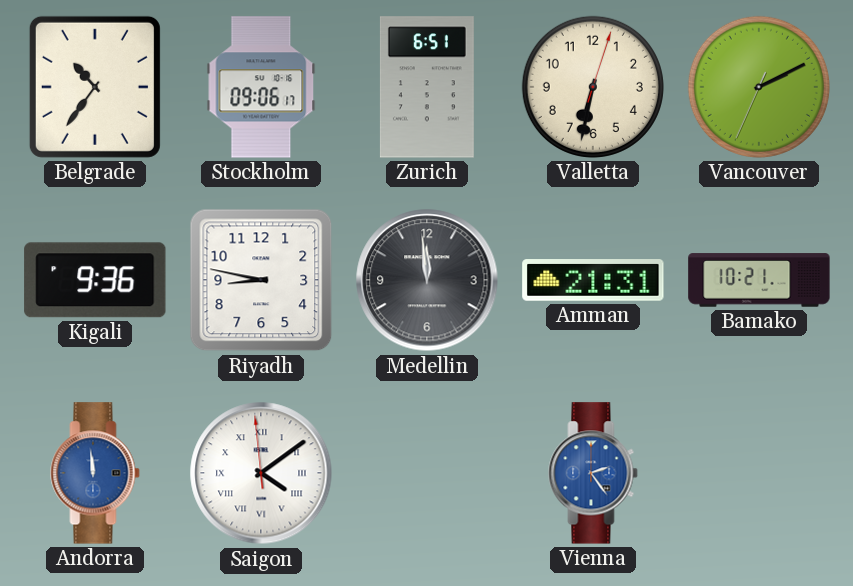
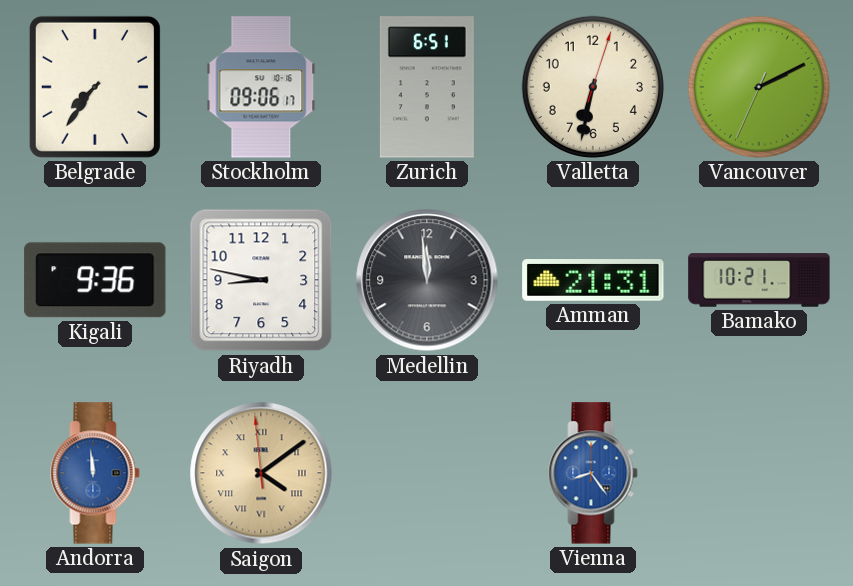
Belgrade: 10:36 -> 7:36
Saigon dial: white -> champagne
Vienna: 2:24 -> 8:24
